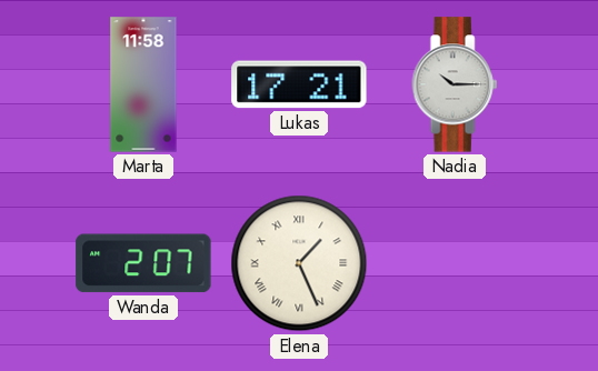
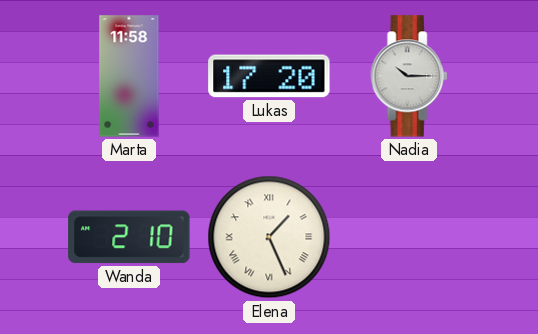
Lukas: 17:21 -> 17:20
Wanda: 2:07 -> 2:10
